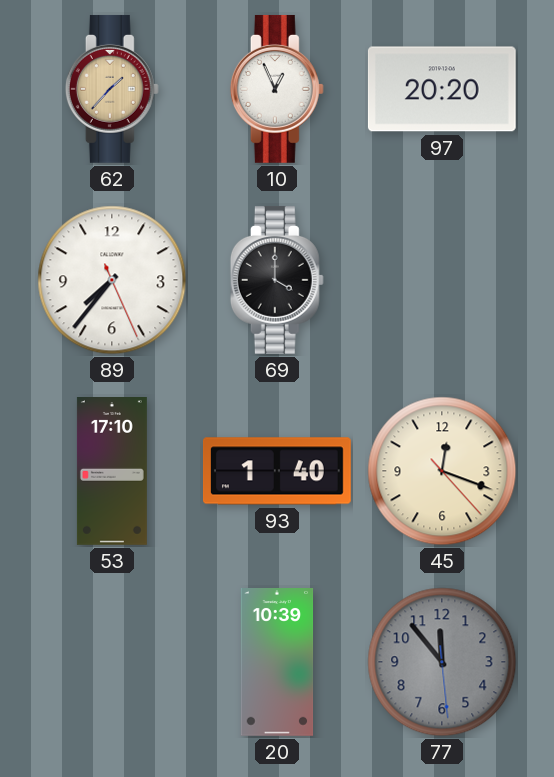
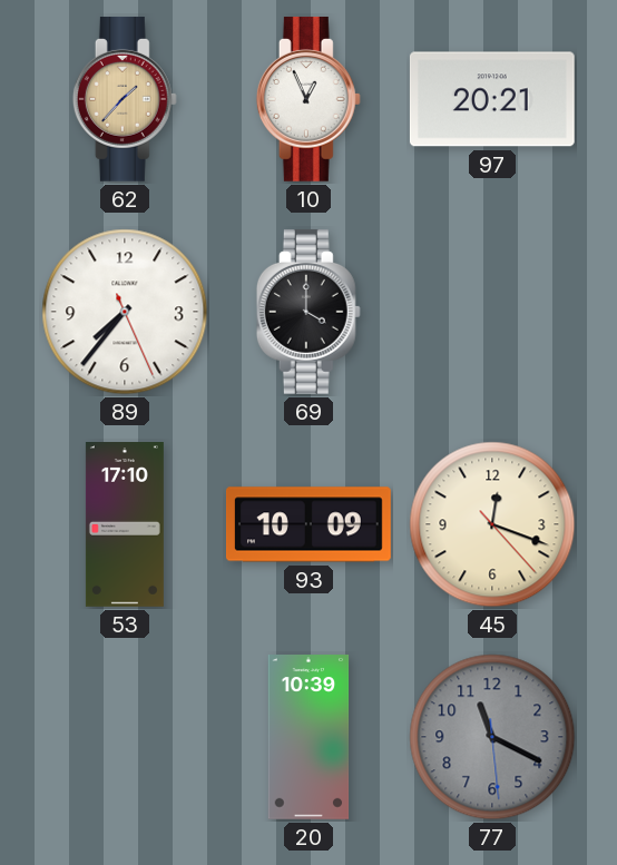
97: 20:20 -> 20:21
93: 1:40 -> 10:09
77: 11:53 -> 11:19
